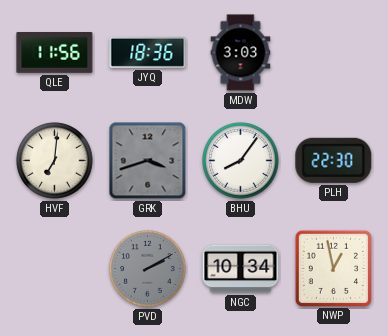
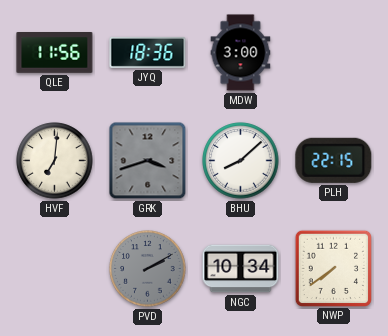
MDW: 3:03 -> 3:00
BHU: 8:06 -> 8:08
PLH: 22:30 -> 22:15
NWP: 12:58 -> 7:39
